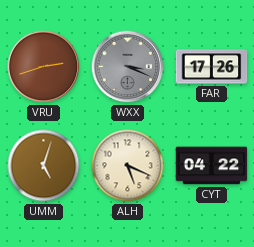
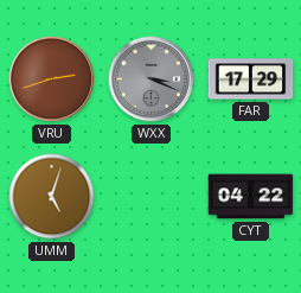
FAR: 17:26 -> 17:29
ALH: 5:19 -> none
